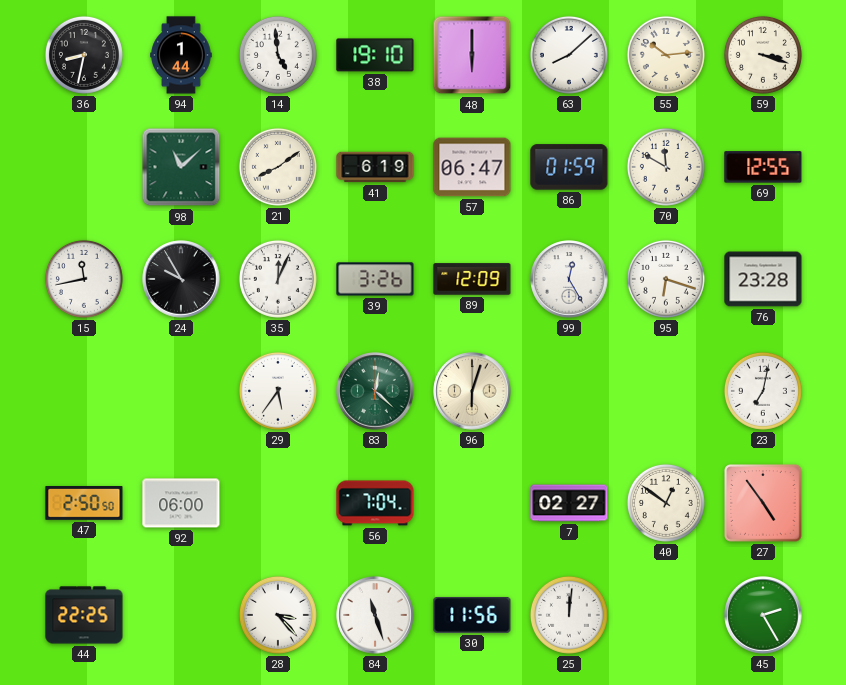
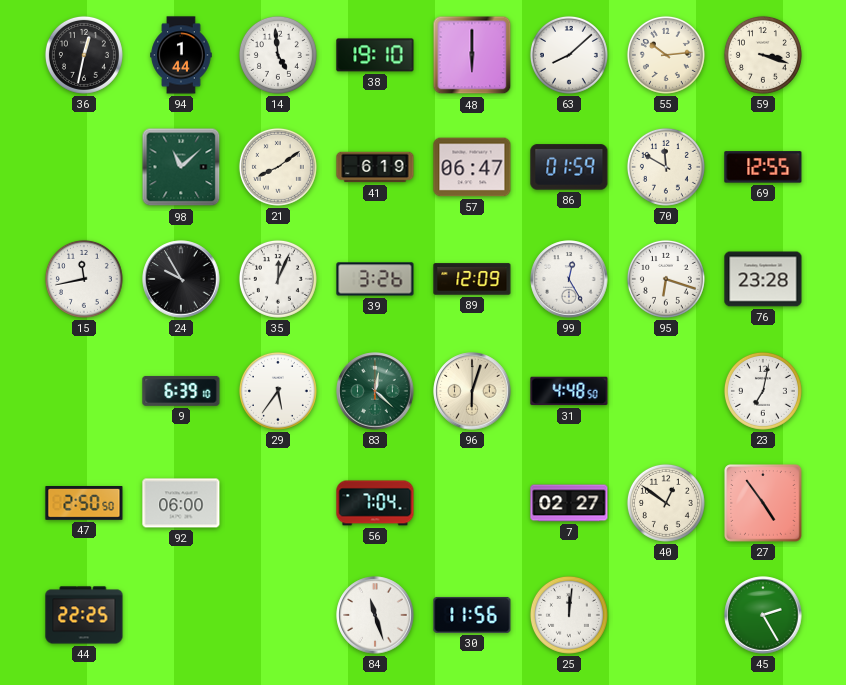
36: 8:32 -> 12:32
9: none -> 6:39
31: none -> 4:48
28: 3:23 -> none
